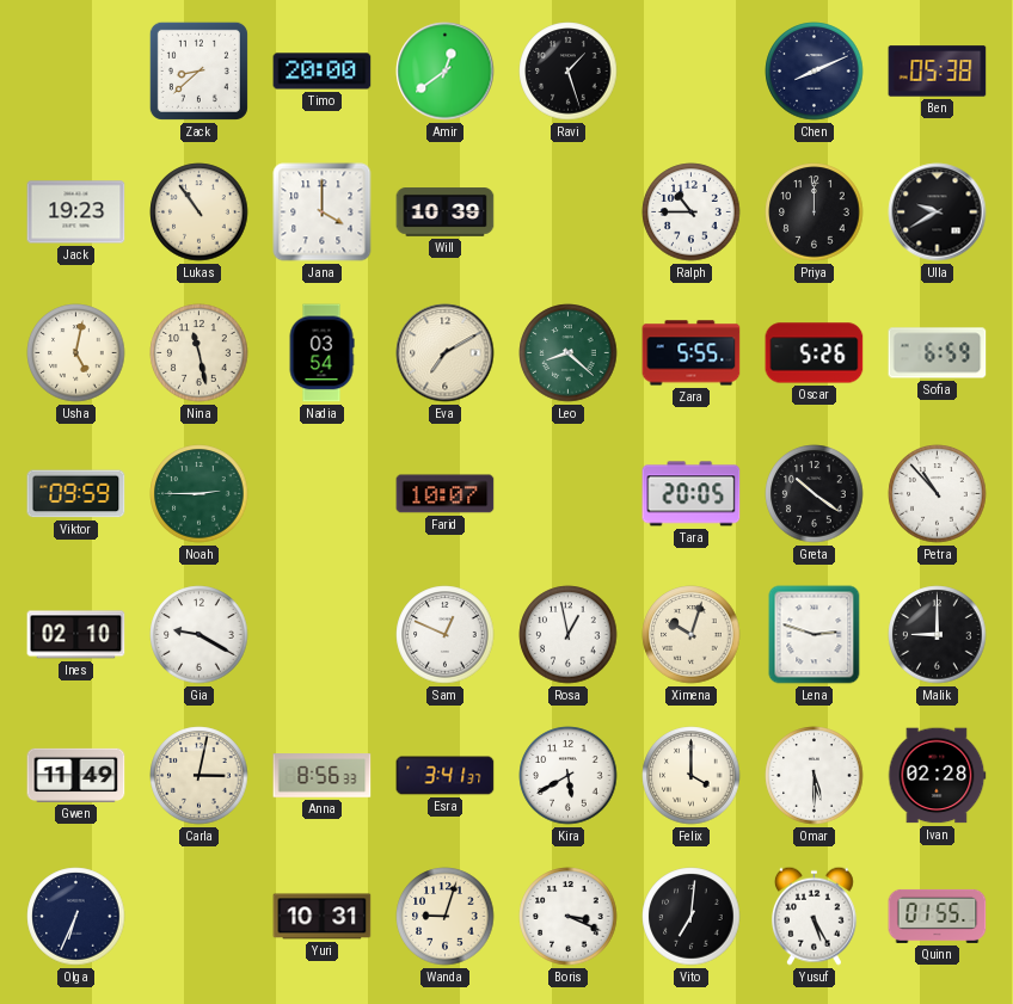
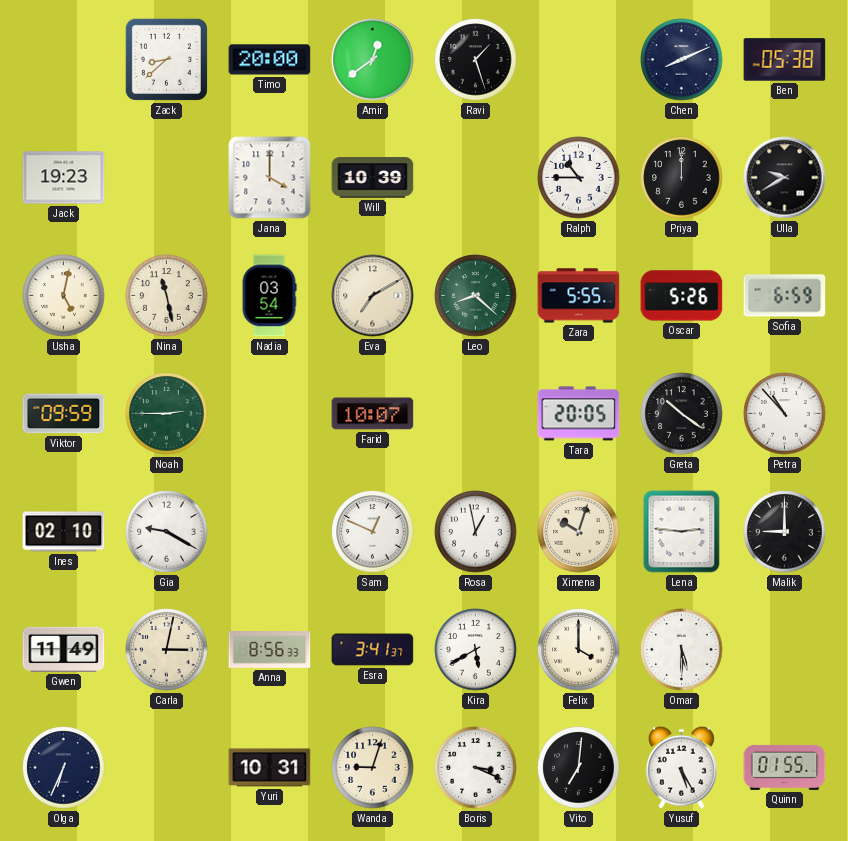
Lukas: 10:54 -> none
Lena: 2:48 -> 2:46
Ivan: 02:28 -> none
